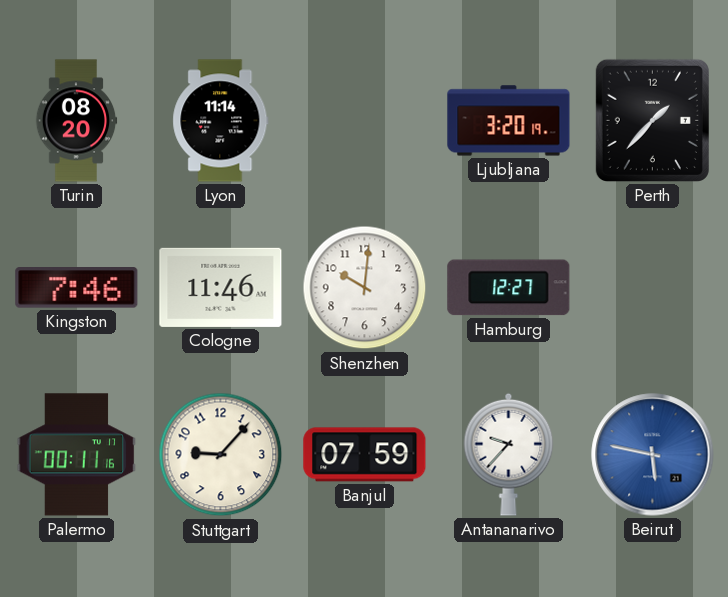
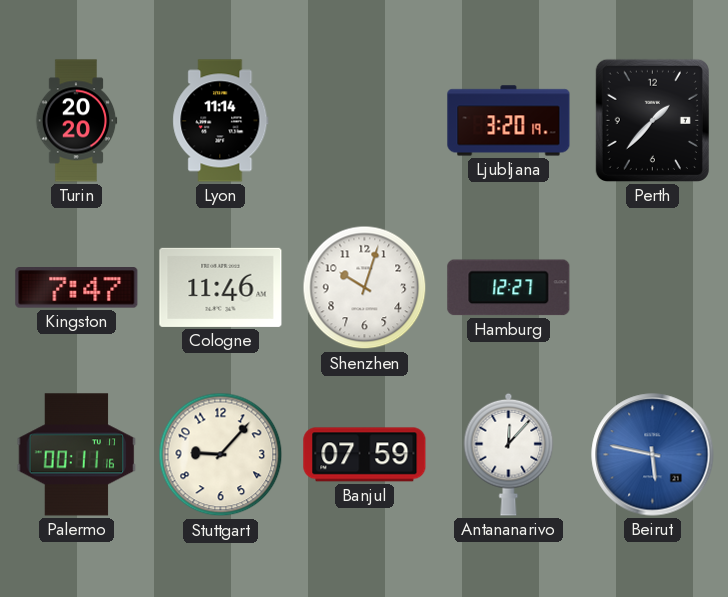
Turin: 08:20 -> 20:20
Kingston: 7:46 -> 7:47
Shenzhen: 10:01 -> 10:03
Antananarivo: 9:37 -> 12:07
